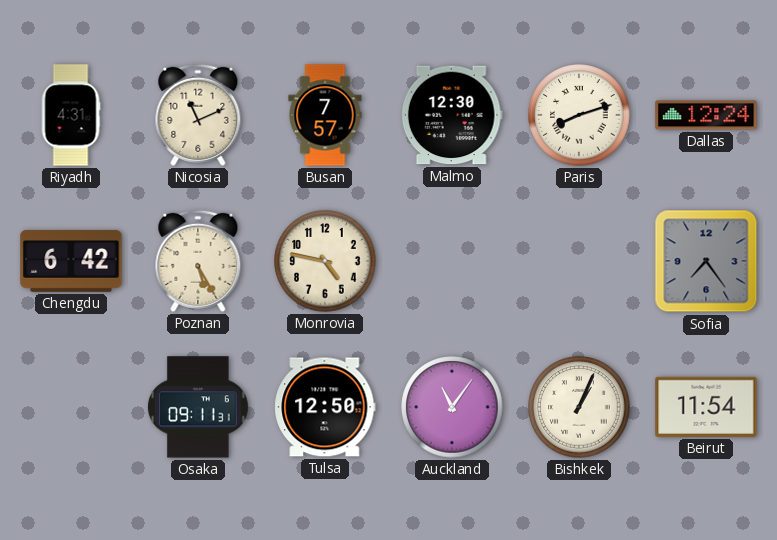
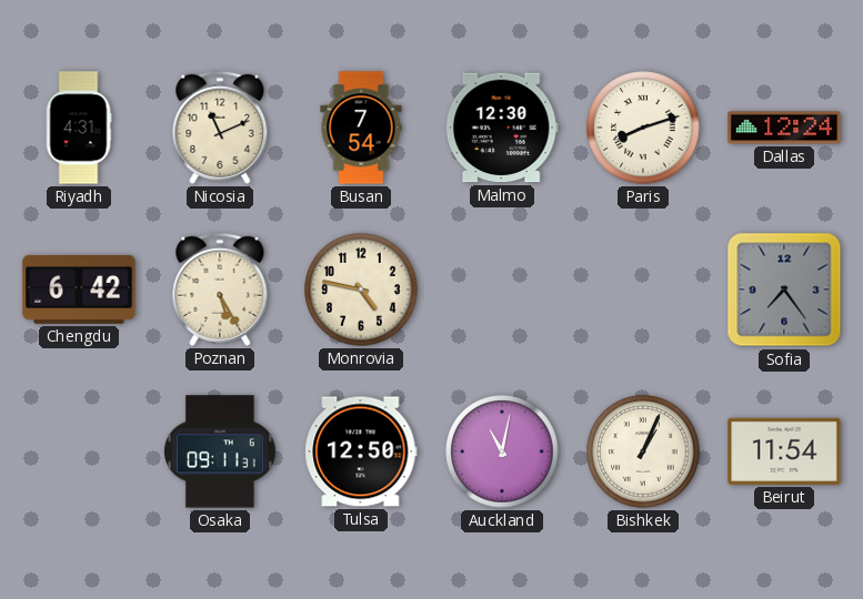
Busan: 7:57 -> 7:54
Auckland: 11:06 -> 11:02
